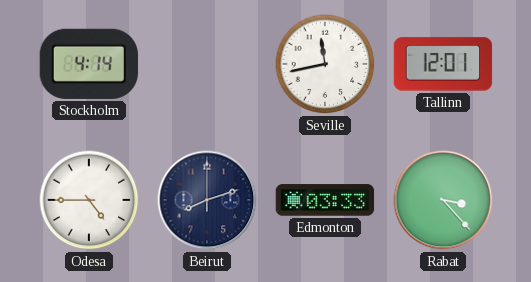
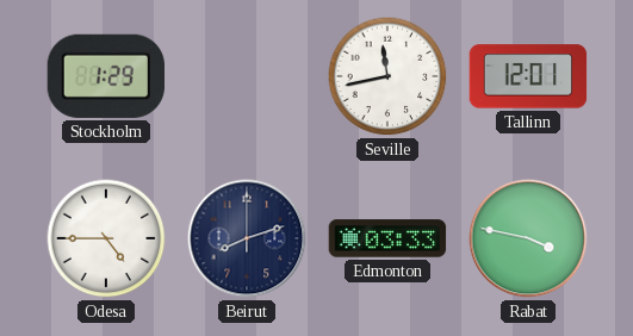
Stockholm: 4:14 -> 1:29
Rabat: 3:23 -> 3:47
